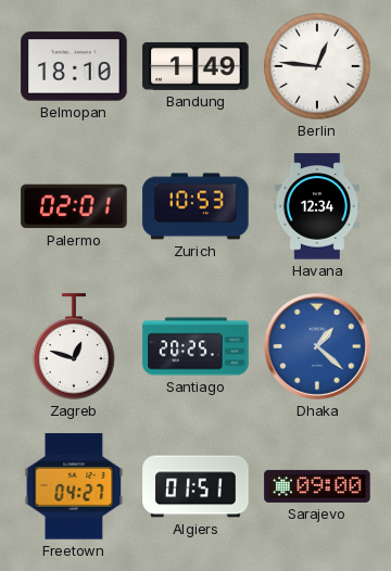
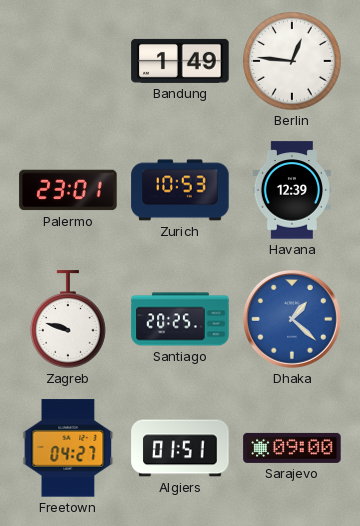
Belmopan: 18:10 -> none
Palermo: 02:01 -> 23:01
Havana: 12:34 -> 12:39
Zagreb: 12:48 -> 9:48
